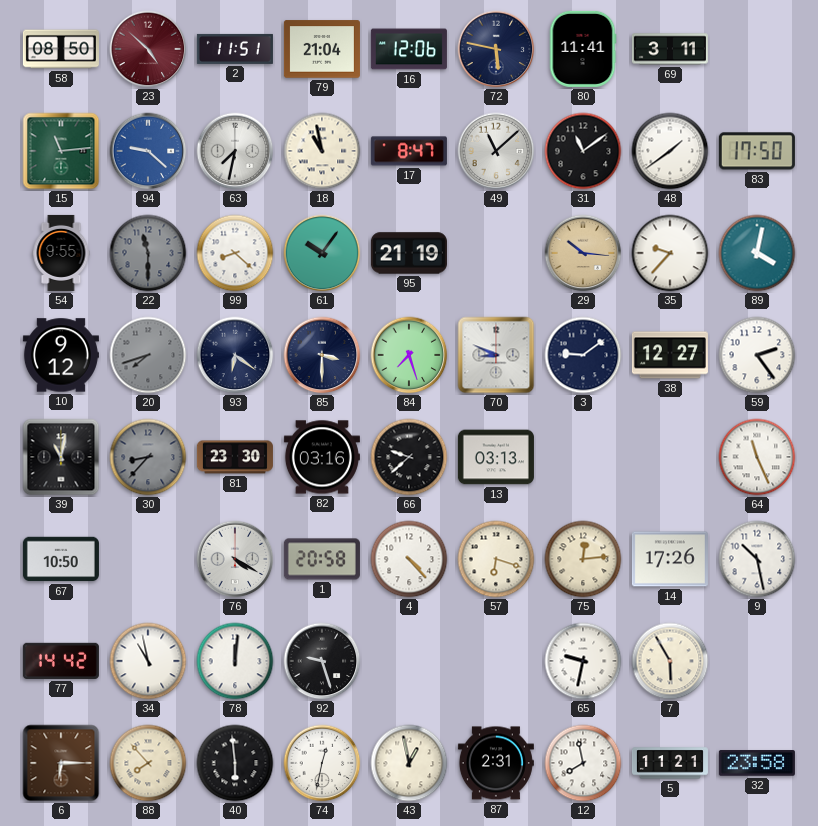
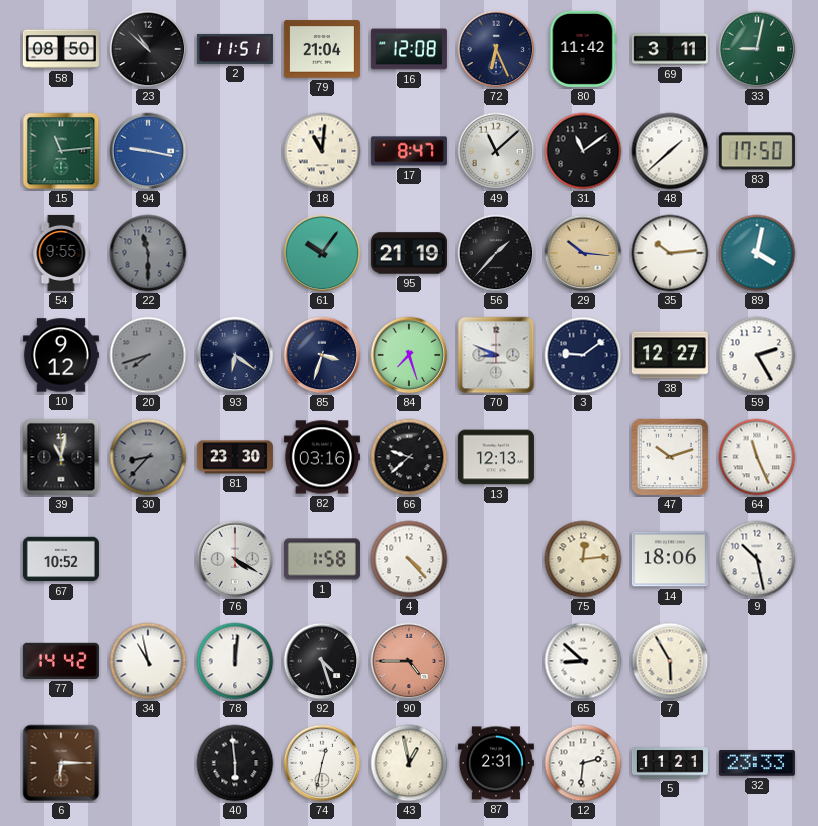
23: 4:52 -> 10:52
23 dial: burgundy -> black
16: 12:06 -> 12:08
72: 5:47 -> 6:26
80: 11:41 -> 11:42
33: none -> 9:02
94: 9:22 -> 9:17
63: 7:32 -> none
18: 10:58 -> 11:01
48: 1:39 -> 1:38
99: 8:22 -> none
56: none -> 1:37
35: 9:37 -> 10:14
85: 3:30 -> 3:33
59: 2:24 -> 2:25
13: 03:13 -> 12:13
47: none -> 10:12
67: 10:50 -> 10:52
1: 20:58 -> 1:58
57: 6:18 -> none
14: 17:26 -> 18:06
92: 9:27 -> 4:27
90: none -> 4:45
65: 9:32 -> 8:52
88: 7:53 -> none
12: 7:58 -> 2:31
32: 23:58 -> 23:33
